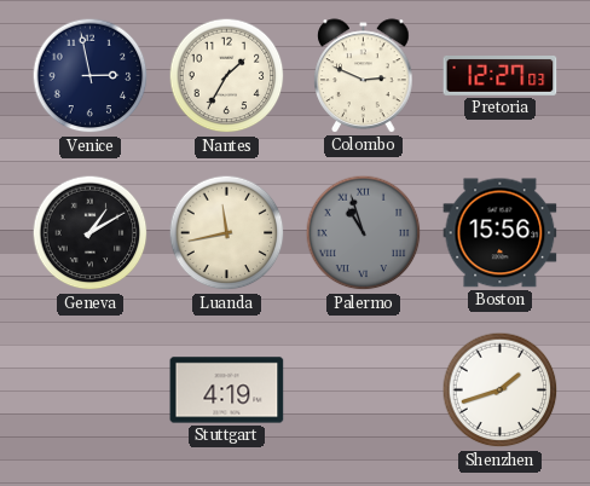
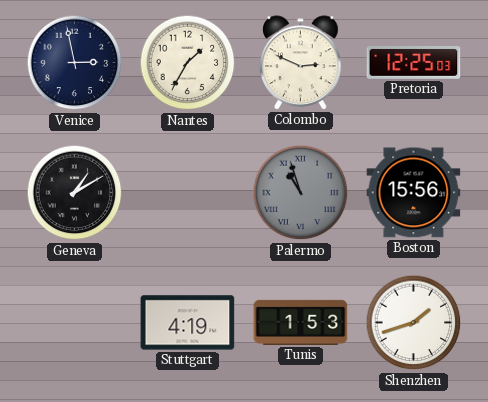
Pretoria: 12:27 -> 12:25
Luanda: 11:43 -> none
Tunis: none -> 1:53
